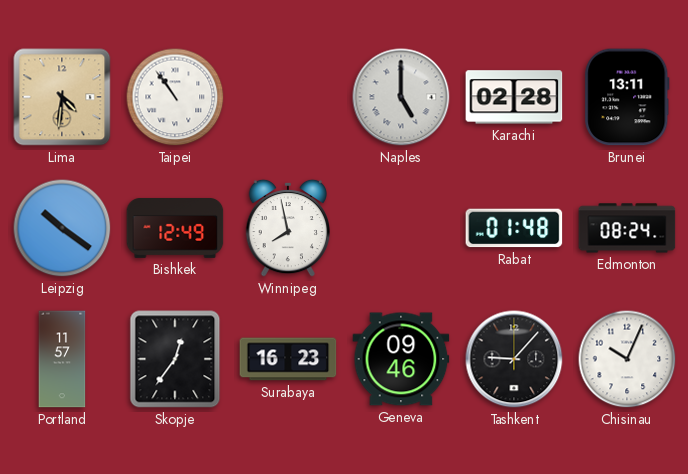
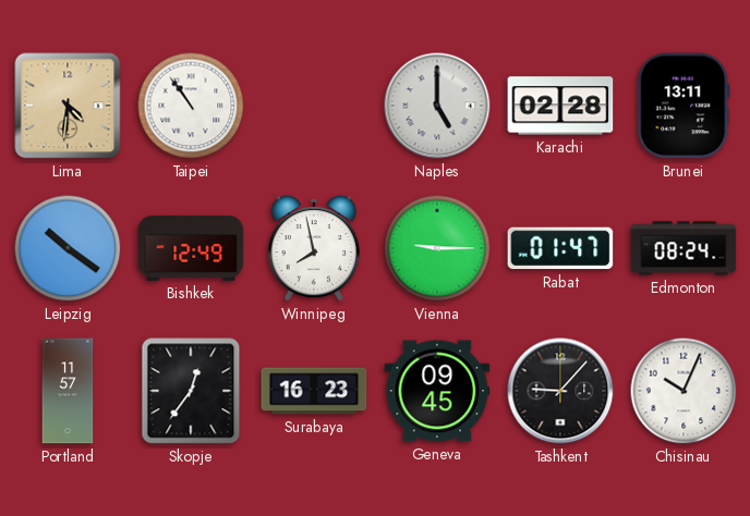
Vienna: none -> 9:15
Rabat: 01:48 -> 01:47
Geneva: 09:46 -> 09:45
